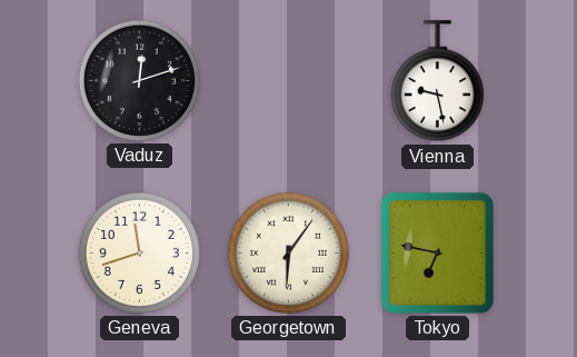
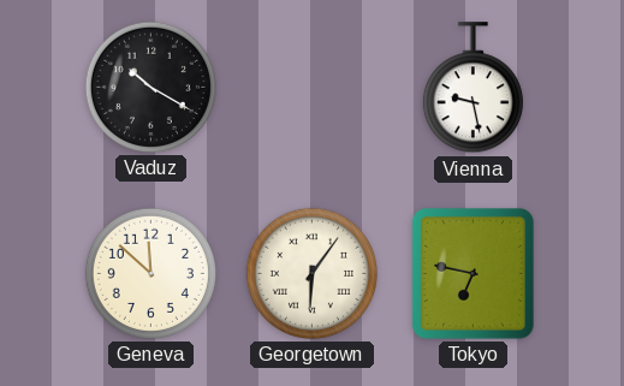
Vaduz: 12:12 -> 10:20
Geneva: 11:42 -> 11:52
